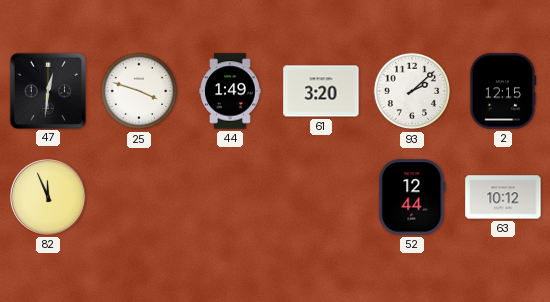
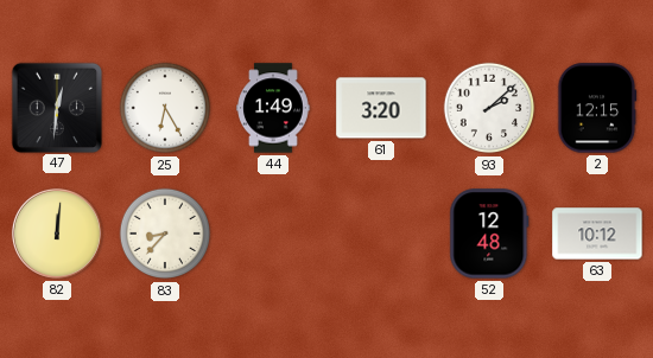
25: 3:48 -> 6:25
82: 11:56 -> 12:01
83: none -> 8:37
52: 12:44 -> 12:48
